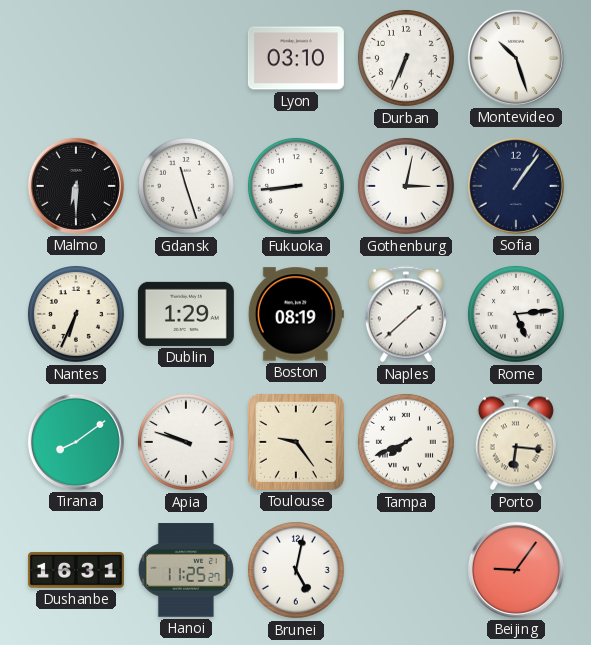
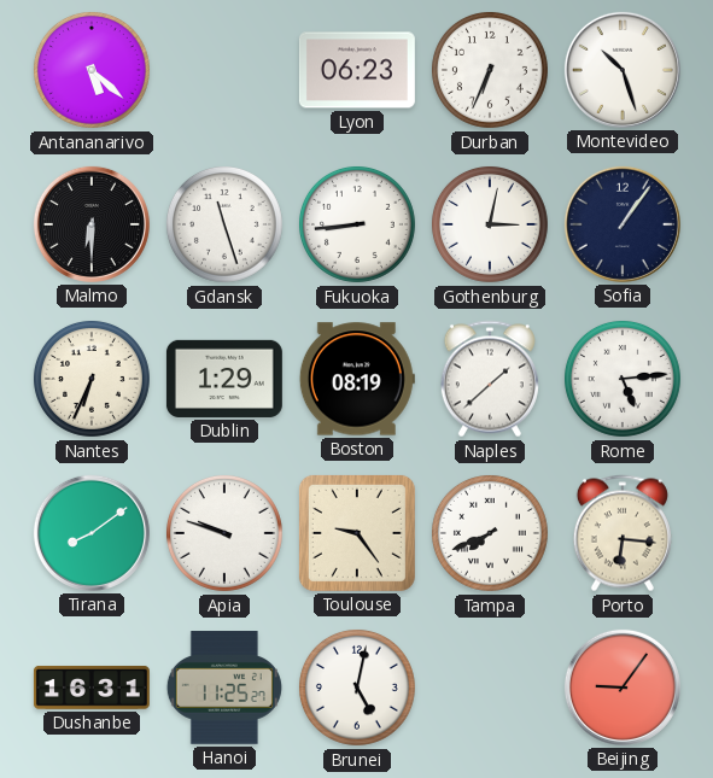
Antananarivo: none -> 5:22
Lyon: 03:10 -> 06:23
